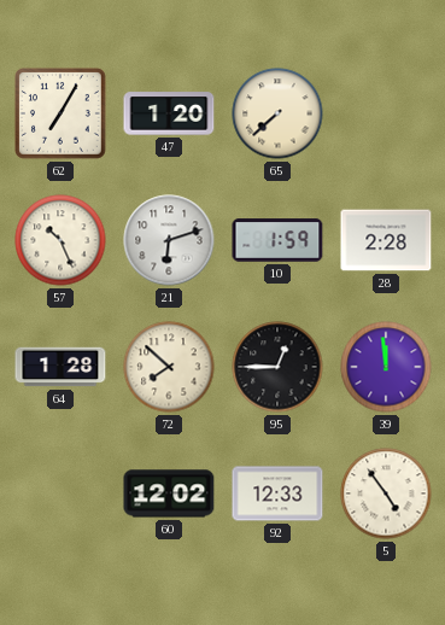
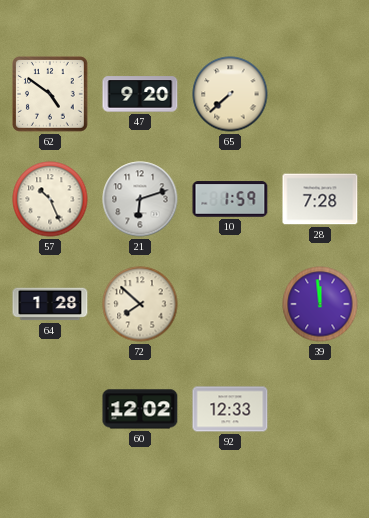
62: 7:05 -> 4:51
47: 1:20 -> 9:20
28: 2:28 -> 7:28
95: 12:45 -> none
5: 4:54 -> none
